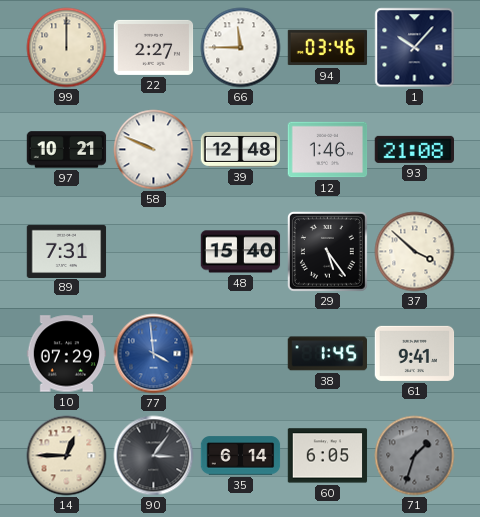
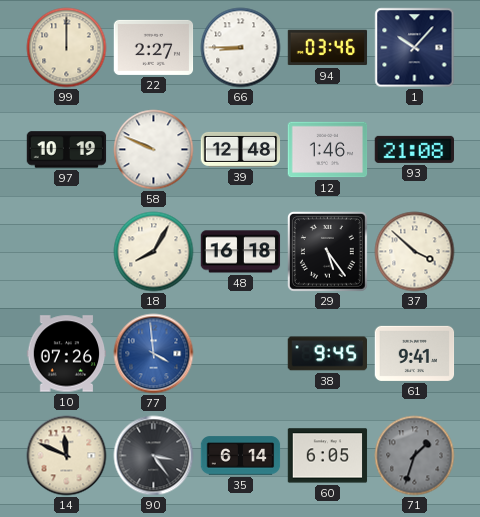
66: 11:45 -> 8:45
97: 10:21 -> 10:19
89: 7:31 -> none
18: none -> 8:05
48: 15:40 -> 16:18
10: 07:29 -> 07:26
38: 1:45 -> 9:45
14: 12:45 -> 11:49
90: 3:06 -> 3:24
